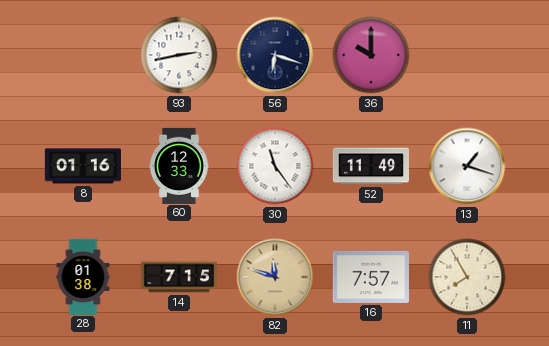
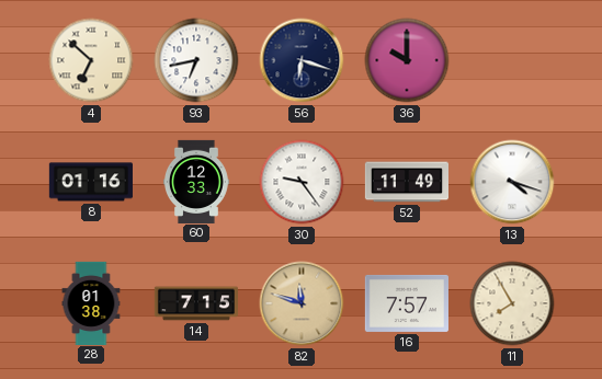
4: none -> 6:52
93: 2:43 -> 6:43
30: 11:24 -> 9:24
13: 1:18 -> 4:18
